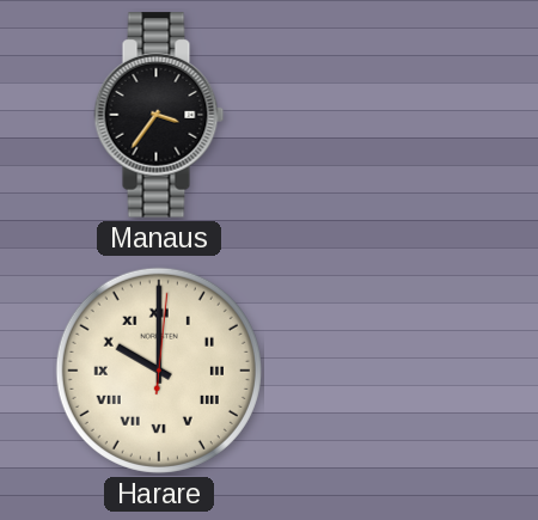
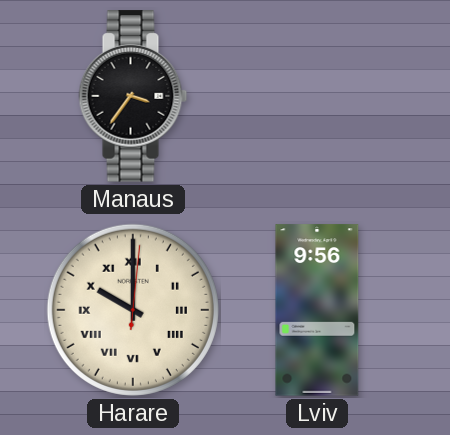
Lviv: none -> 9:56
